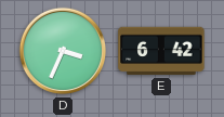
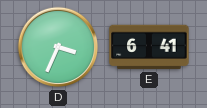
E: 6:42 -> 6:41
